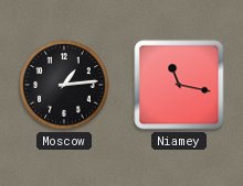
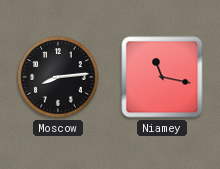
Moscow: 1:14 -> 8:14
